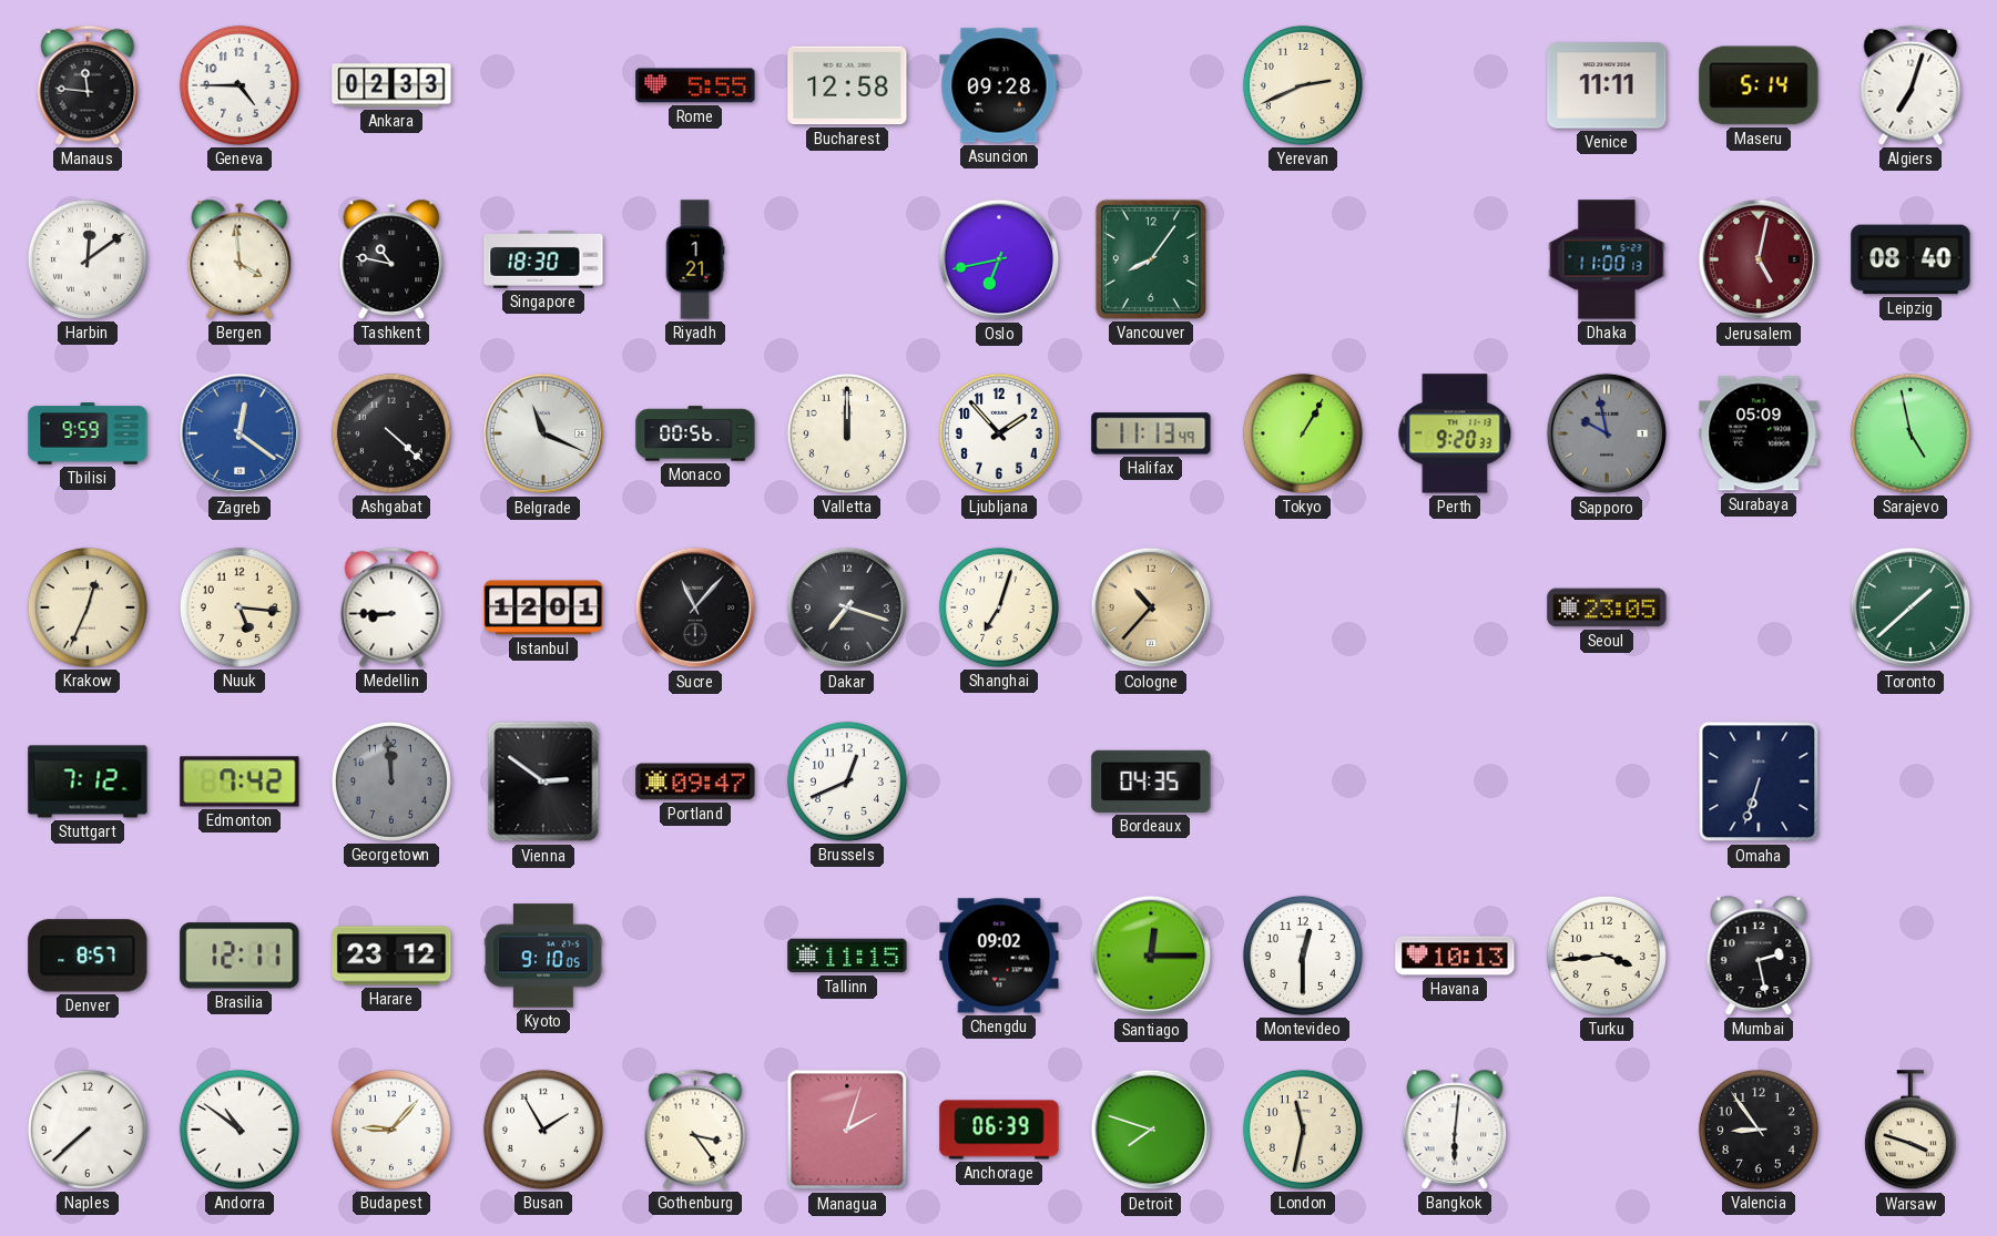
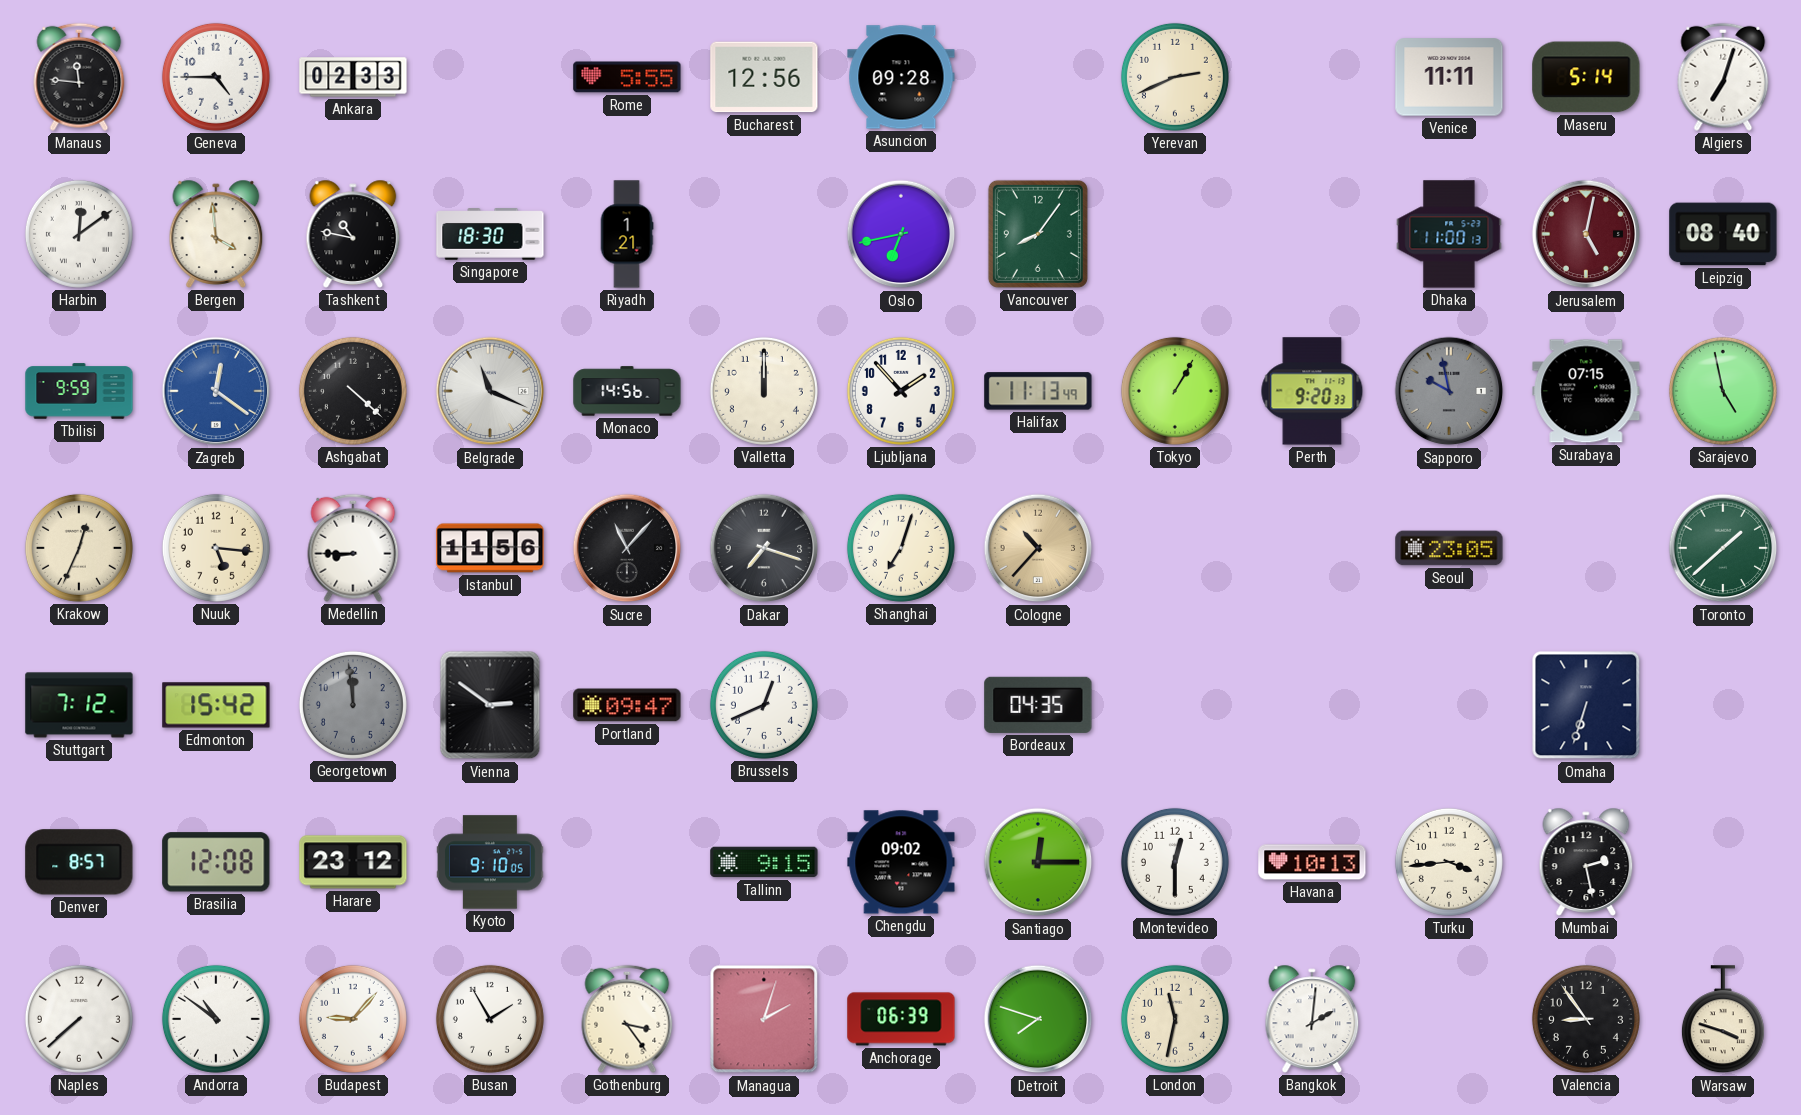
Bucharest: 12:58 -> 12:56
Monaco: 00:56 -> 14:56
Surabaya: 05:09 -> 07:15
Istanbul: 12:01 -> 11:56
Edmonton: 7:42 -> 15:42
Brasilia: 12:11 -> 12:08
Tallinn: 11:15 -> 9:15
Bangkok: 6:01 -> 2:01
